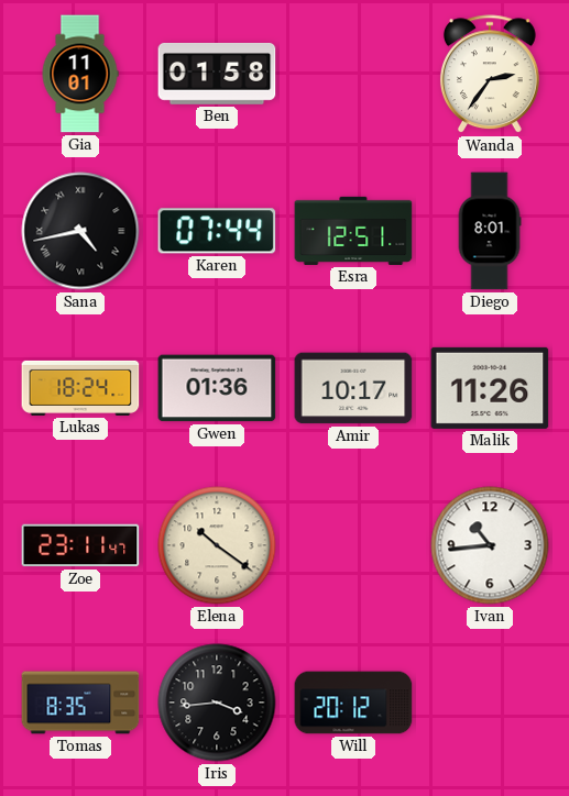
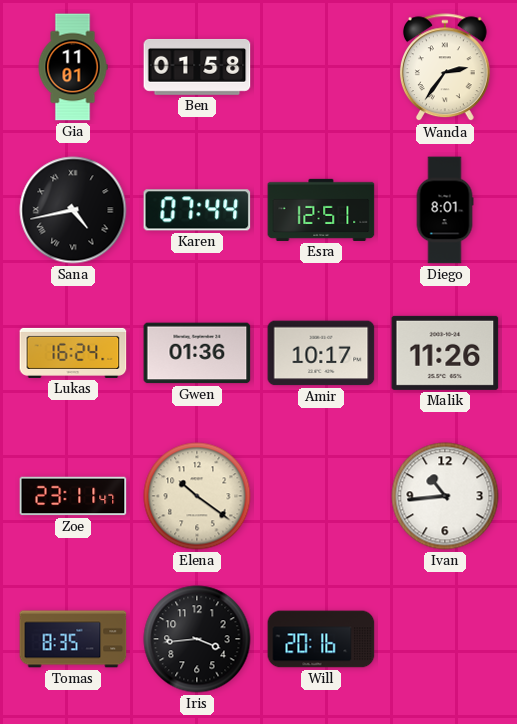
Lukas: 18:24 -> 16:24
Will: 20:12 -> 20:16
